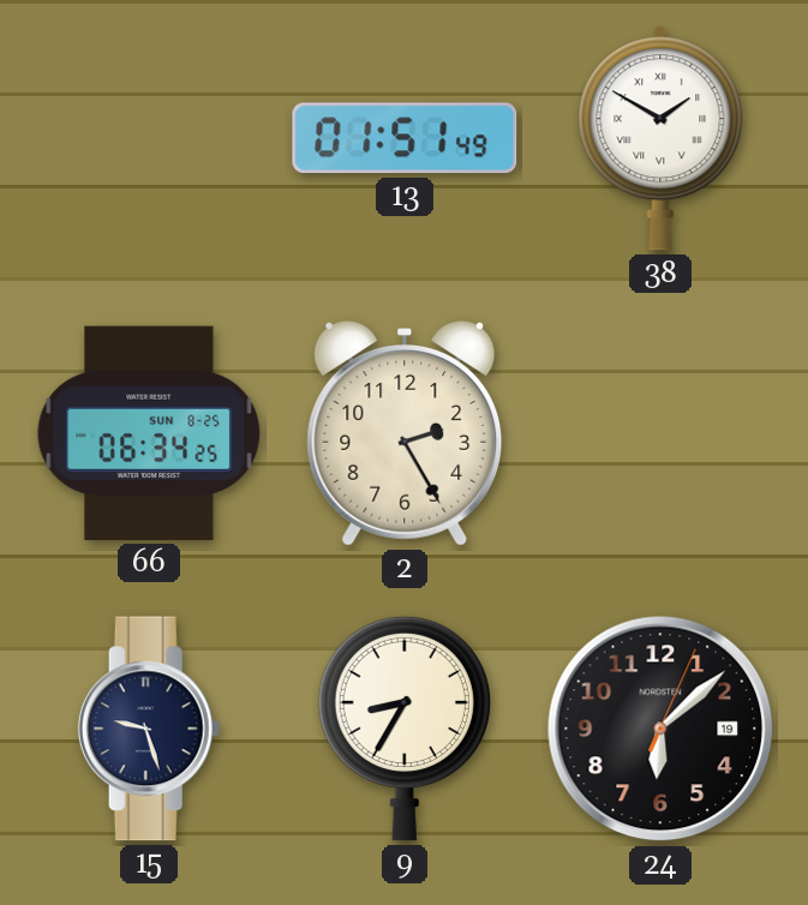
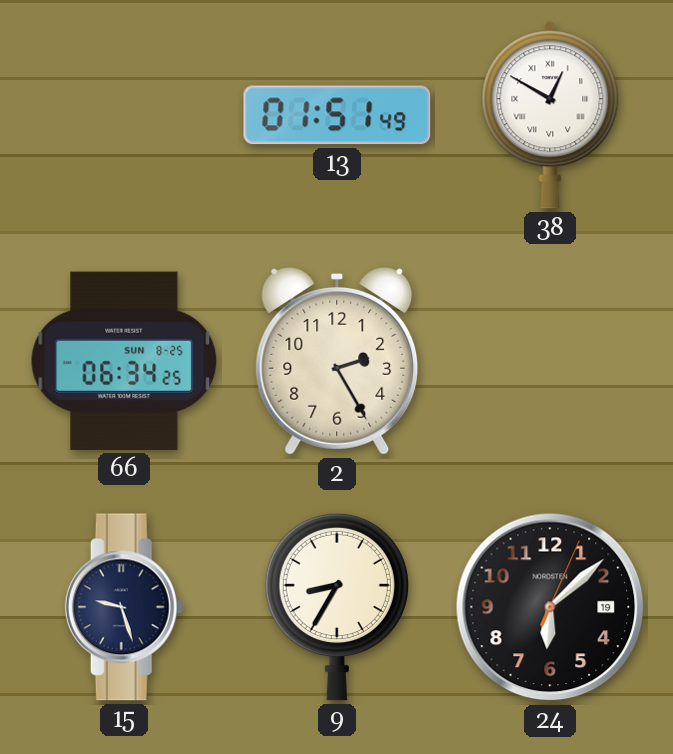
38: 1:50 -> 12:50
